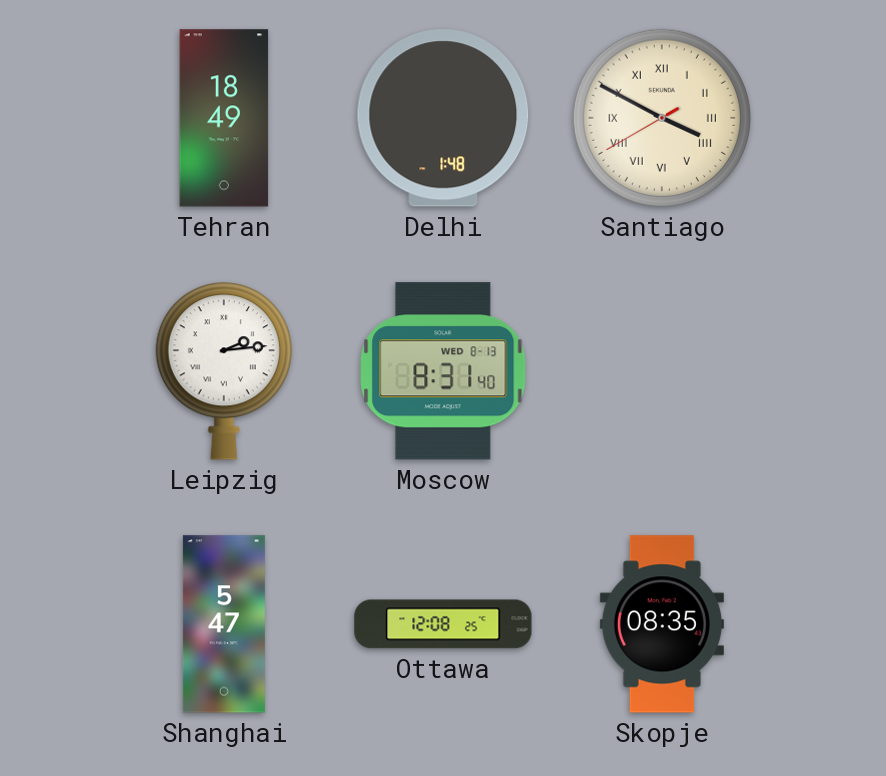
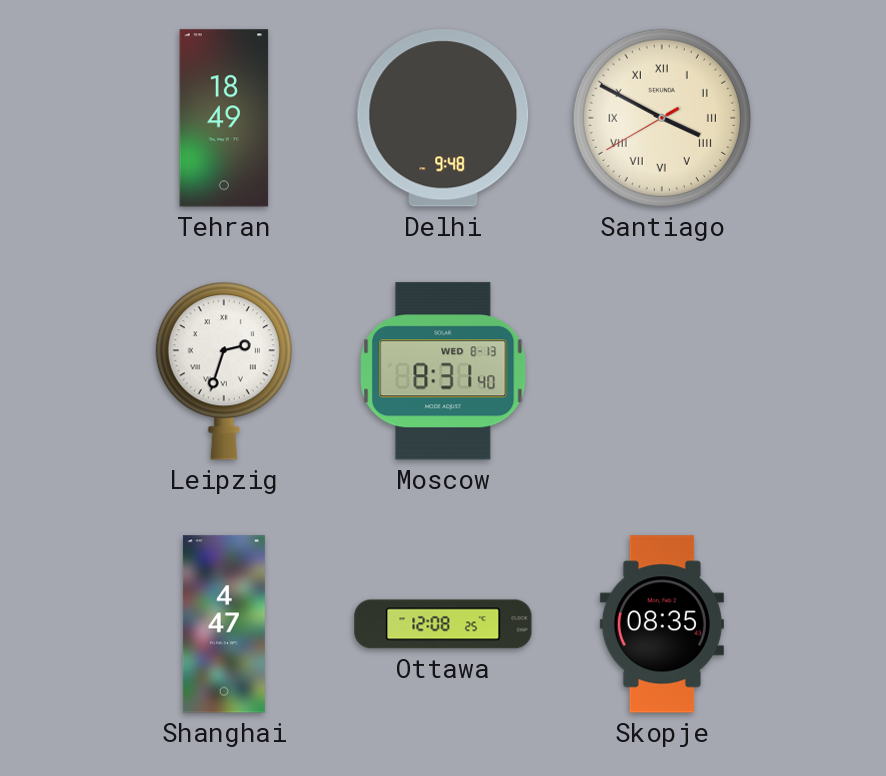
Delhi: 1:48 -> 9:48
Leipzig: 2:14 -> 2:33
Shanghai: 5:47 -> 4:47
